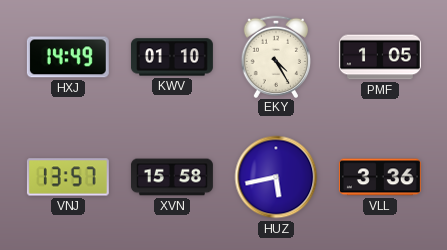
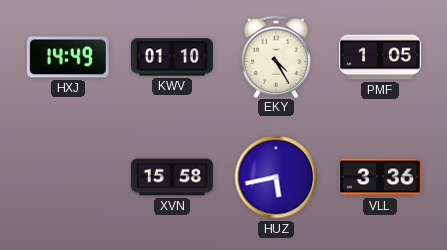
VNJ: 13:57 -> none
